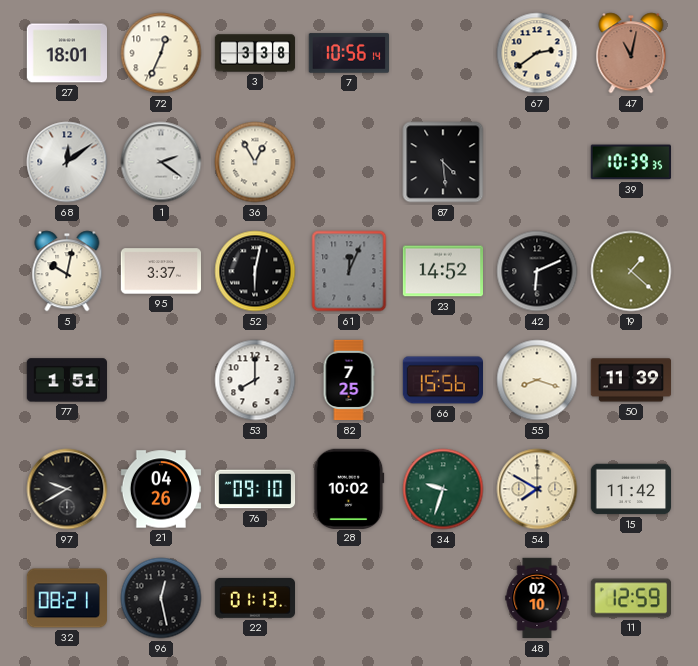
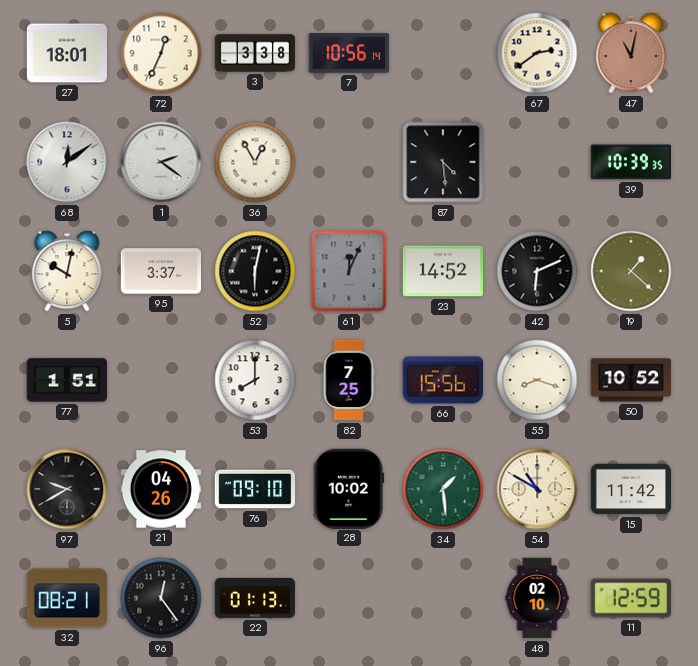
50: 11:39 -> 10:52
34: 9:33 -> 1:29
54: 7:50 -> 10:50
96: 12:28 -> 12:24
